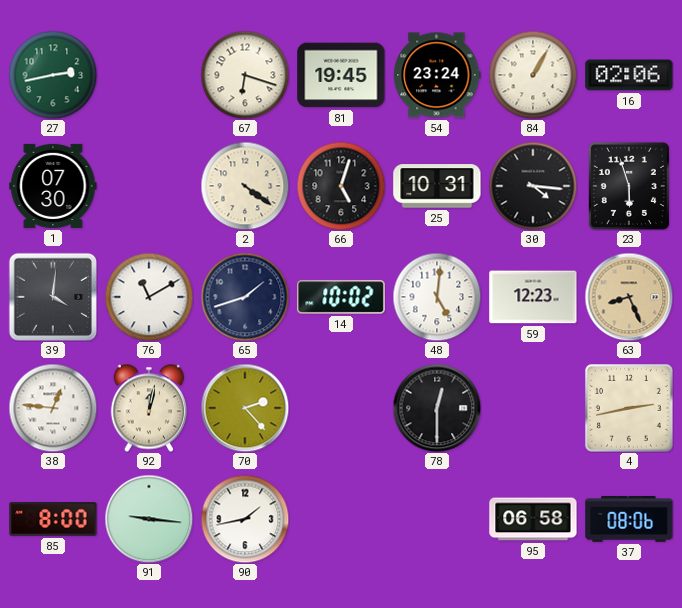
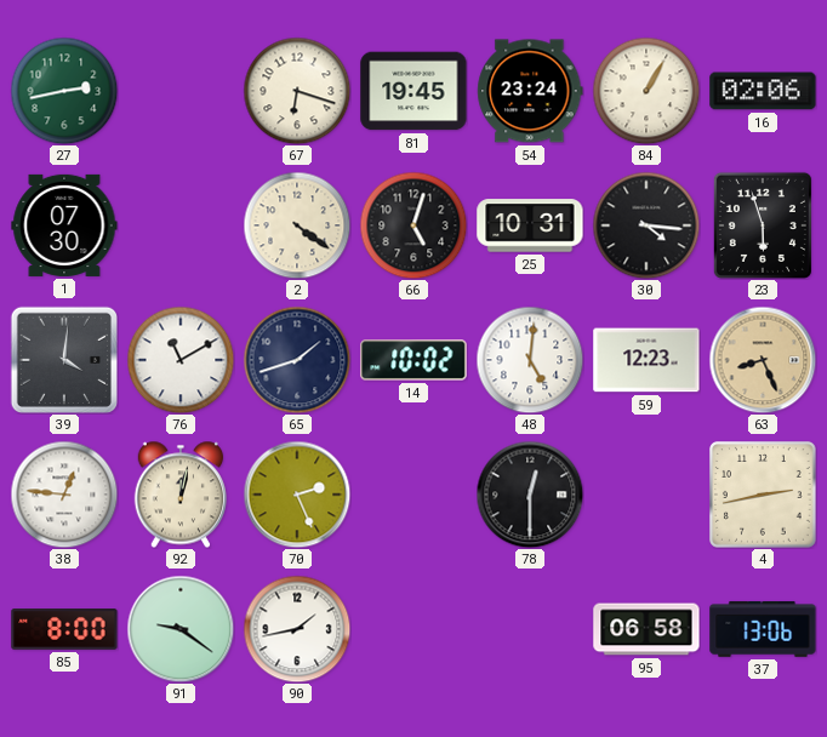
70: 2:23 -> 2:26
91: 9:16 -> 9:21
37: 08:06 -> 13:06
